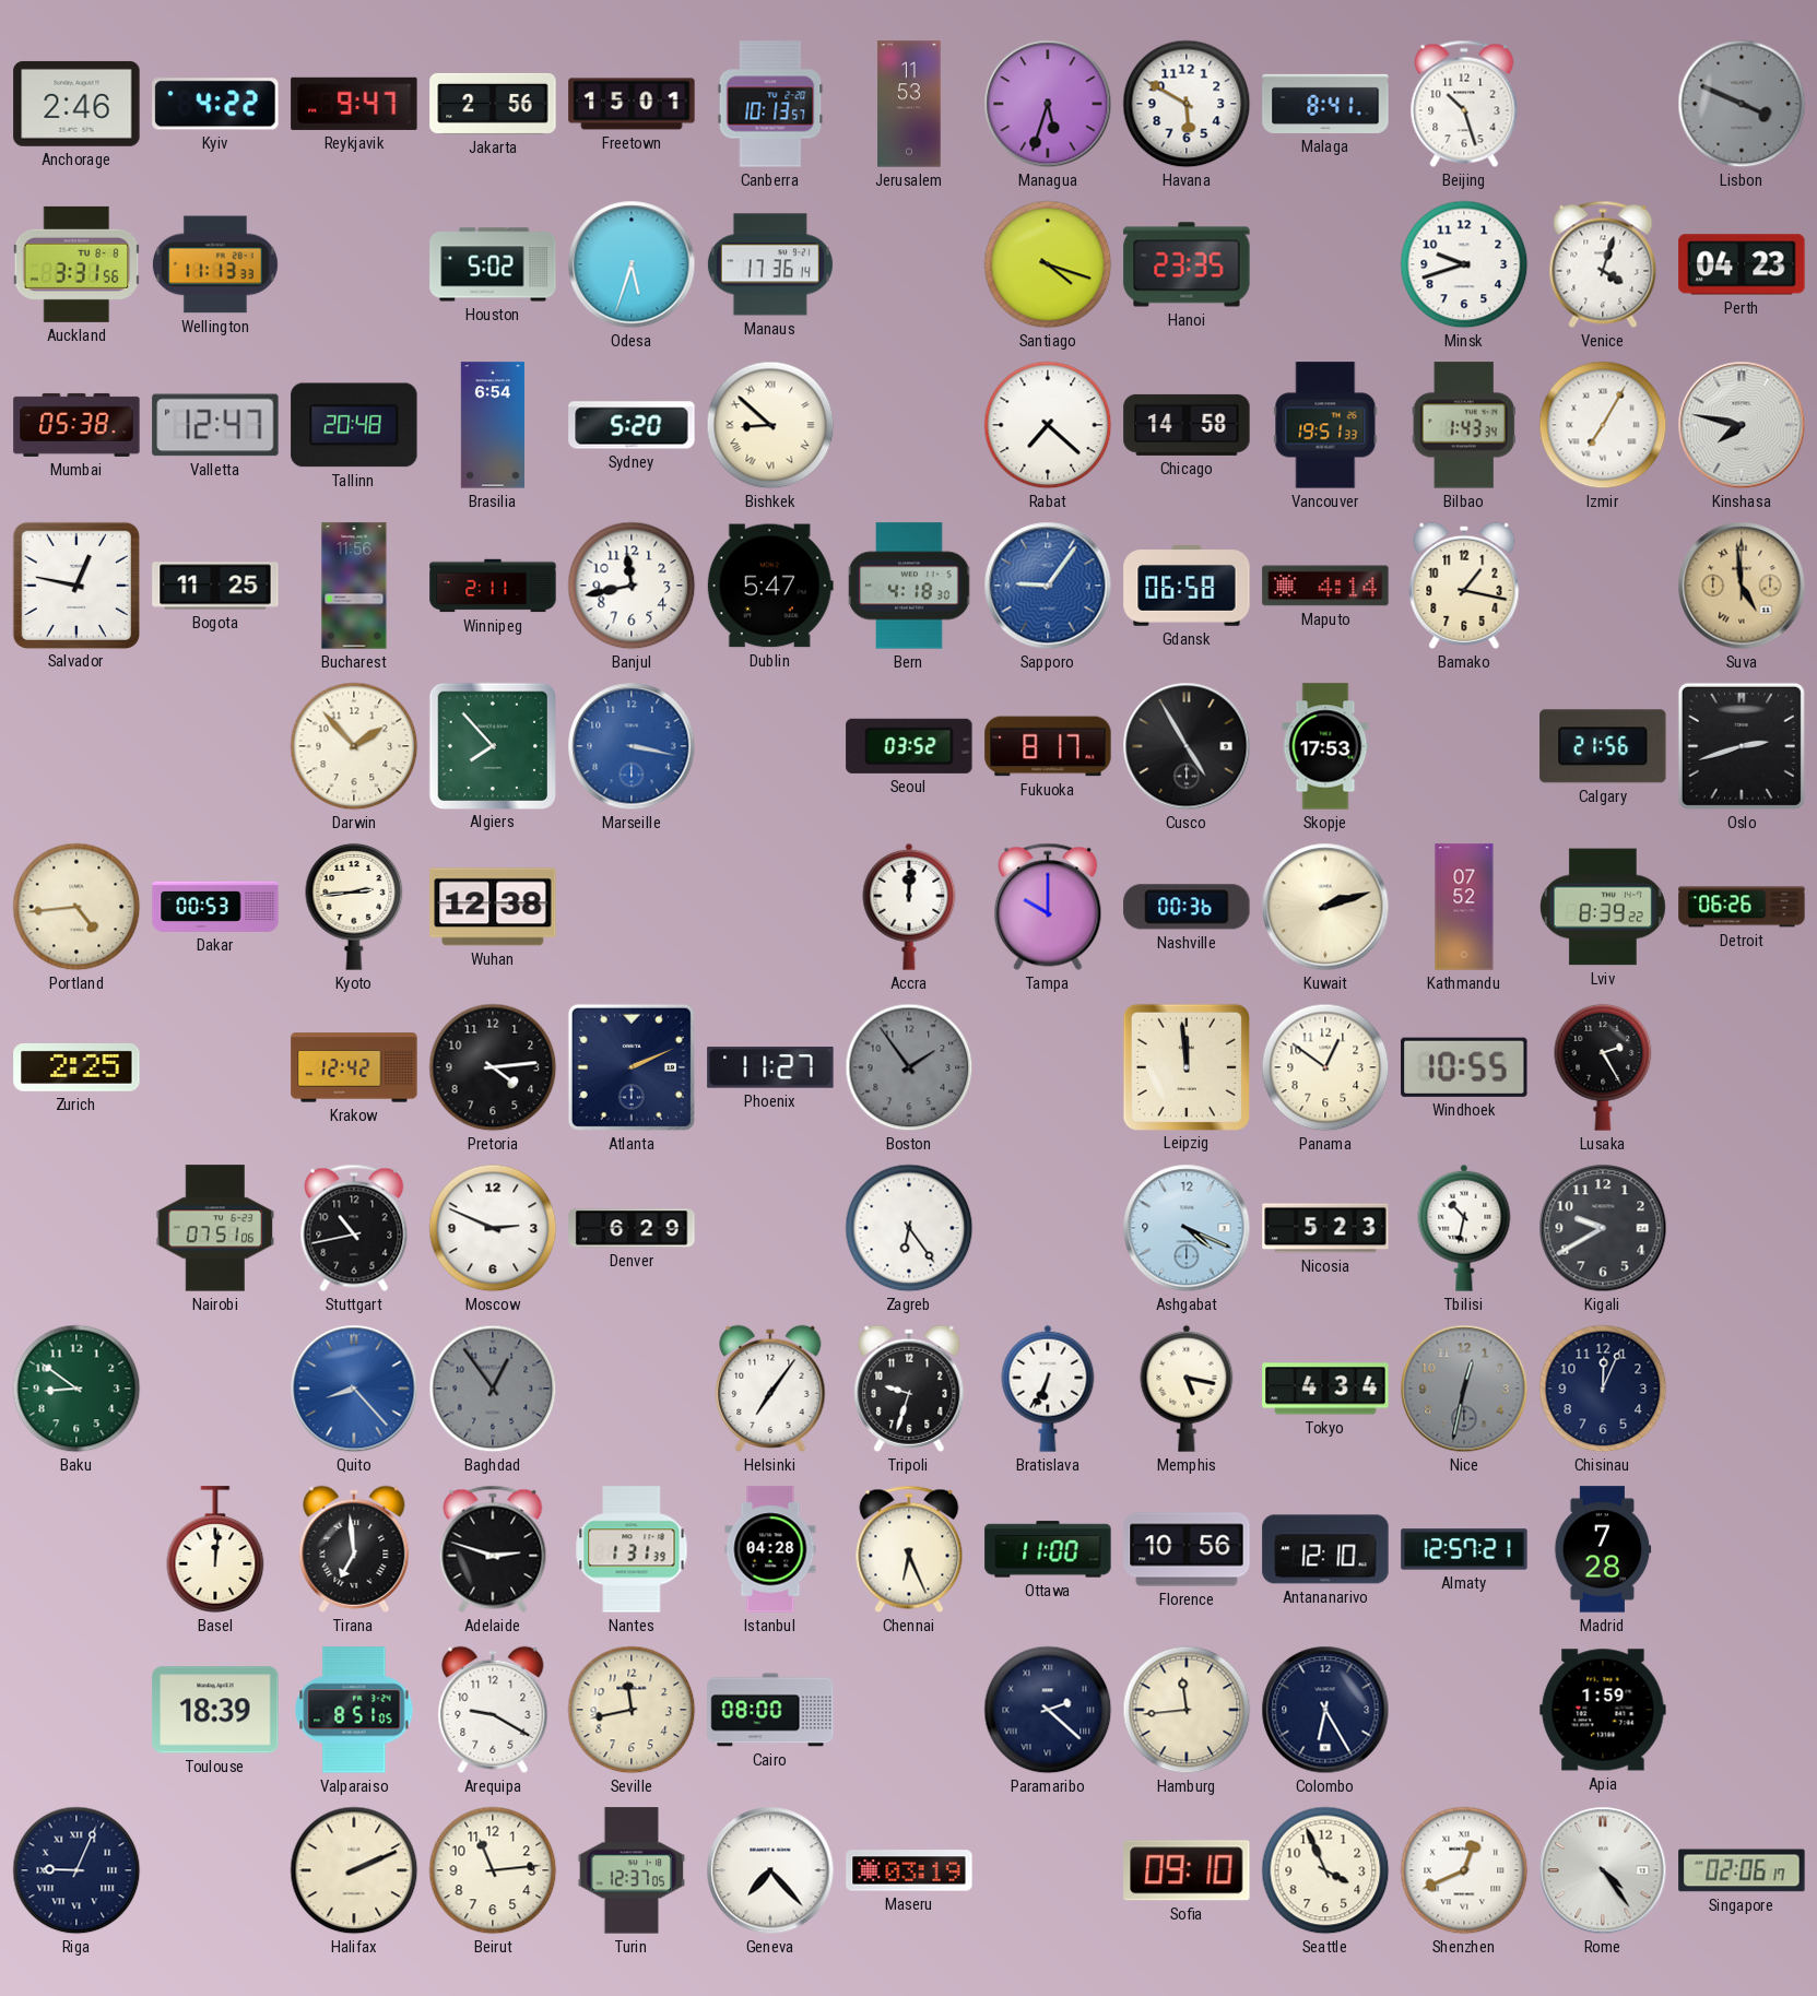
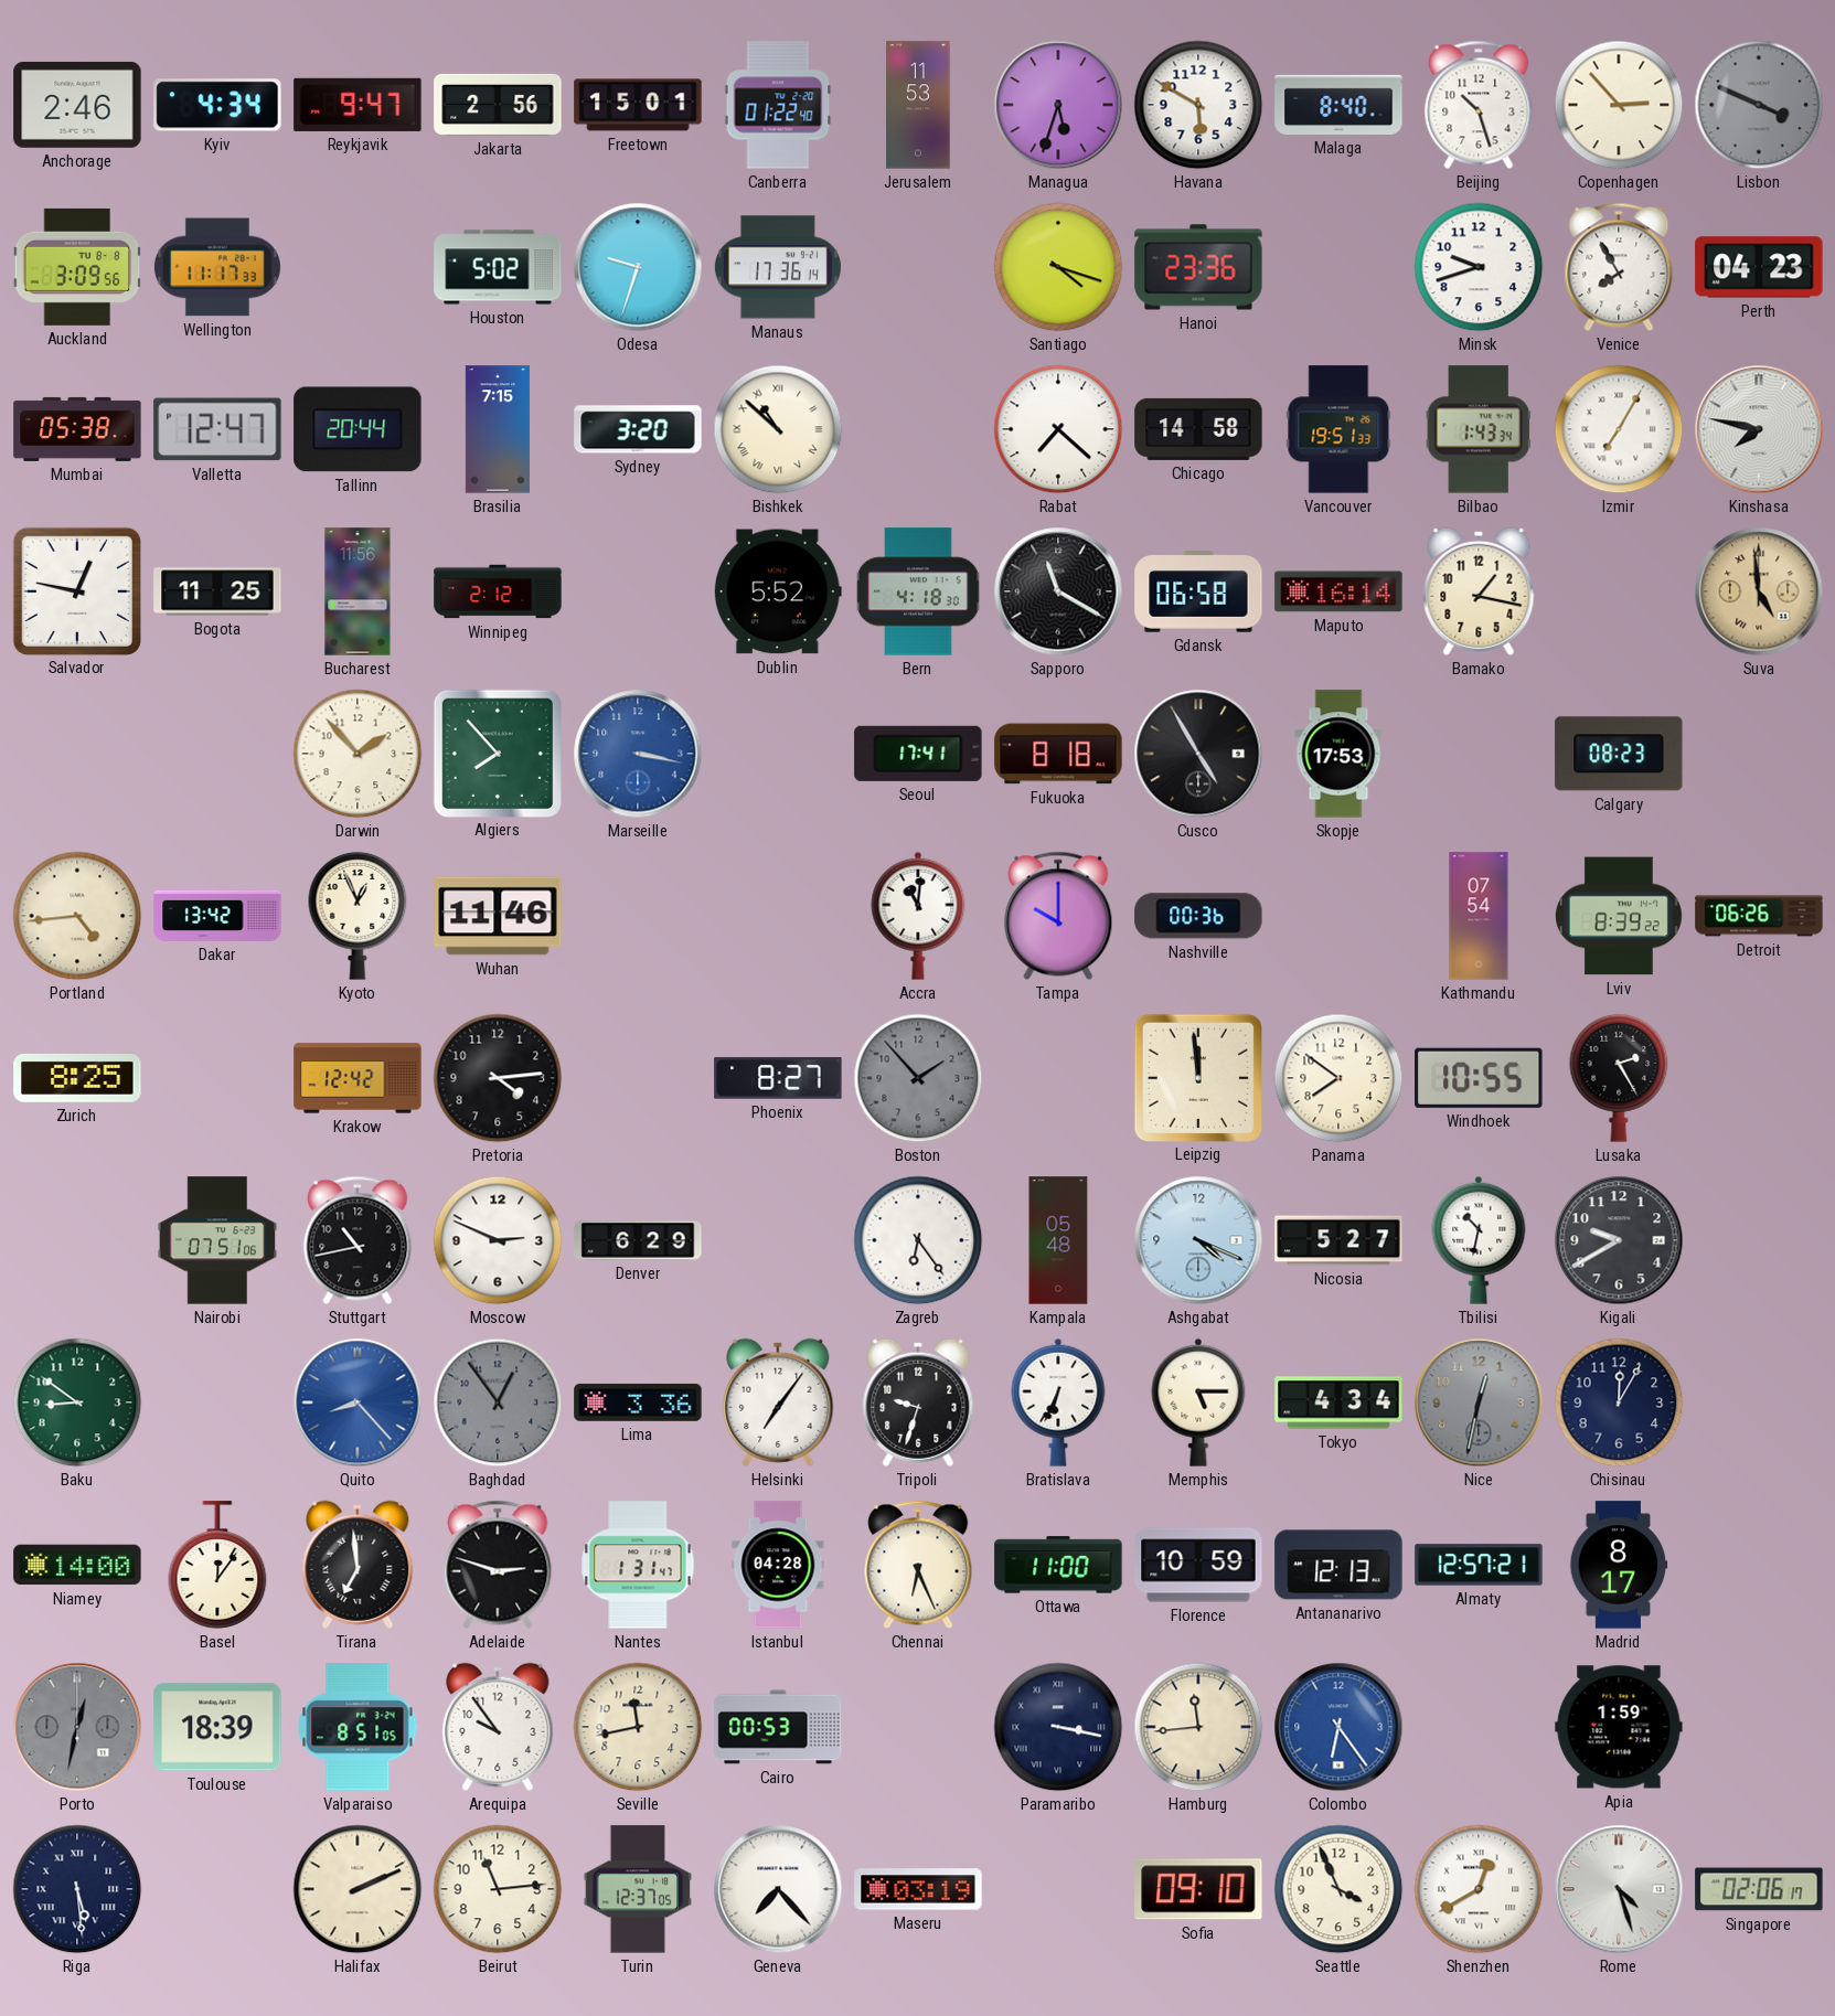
Kyiv: 4:22 -> 4:34
Canberra: 10:13 -> 01:22
Malaga: 8:41 -> 8:40
Copenhagen: none -> 2:53
Auckland: 3:31 -> 3:09
Wellington: 11:13 -> 11:17
Odesa: 5:33 -> 9:33
Hanoi: 23:35 -> 23:36
Venice: 4:03 -> 7:55
Tallinn: 20:48 -> 20:44
Brasilia: 6:54 -> 7:15
Sydney: 5:20 -> 3:20
Bishkek: 8:52 -> 10:52
Winnipeg: 2:11 -> 2:12
Banjul: 11:43 -> none
Dublin: 5:47 -> 5:52
Sapporo: 9:06 -> 11:20
Sapporo dial: blue -> black
Maputo: 4:14 -> 16:14
Seoul: 03:52 -> 17:41
Fukuoka: 8:17 -> 8:18
Calgary: 21:56 -> 08:23
Oslo: 2:42 -> none
Dakar: 00:53 -> 13:42
Kyoto: 2:44 -> 12:56
Wuhan: 12:38 -> 11:46
Accra: 12:01 -> 11:01
Kuwait: 2:12 -> none
Kathmandu: 07:52 -> 07:54
Zurich: 2:25 -> 8:25
Atlanta: 2:11 -> none
Phoenix: 11:27 -> 8:27
Boston: 1:54 -> 1:53
Panama: 12:51 -> 7:51
Kampala: none -> 05:48
Nicosia: 5:23 -> 5:27
Lima: none -> 3:36
Memphis: 5:17 -> 5:15
Chisinau: 12:04 -> 12:05
Niamey: none -> 14:00
Basel: 12:01 -> 12:06
Nantes: 1:31:39 -> 1:31:47
Florence: 10:56 -> 10:59
Antananarivo: 12:10 -> 12:13
Madrid: 7:28 -> 8:17
Porto: none -> 12:32
Arequipa: 9:20 -> 9:54
Cairo: 08:00 -> 00:53
Paramaribo: 2:22 -> 3:17
Colombo: 6:25 -> 6:24
Colombo dial: navy -> blue
Riga: 9:04 -> 5:29
Shenzhen: 12:41 -> 12:40
Rome: 4:24 -> 4:27
